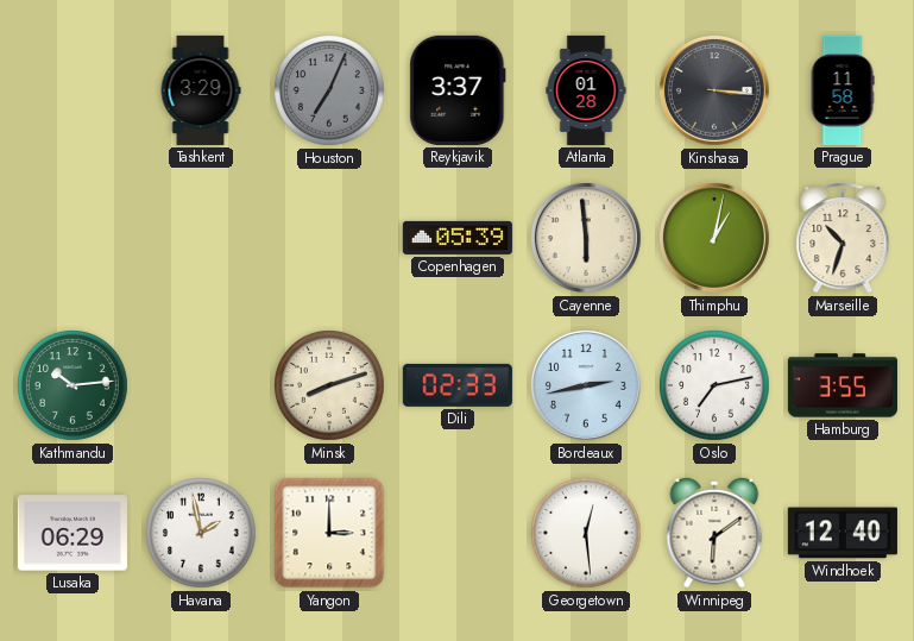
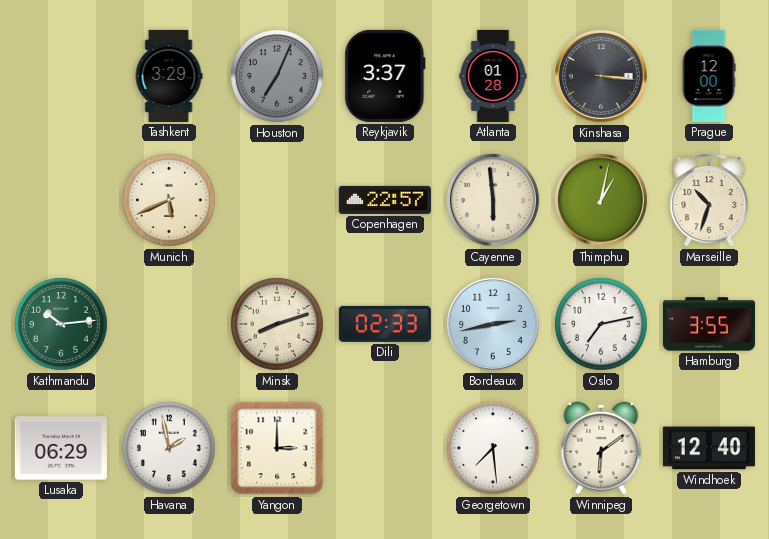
Prague: 11:58 -> 12:00
Munich: none -> 5:41
Copenhagen: 05:39 -> 22:57
Georgetown: 12:29 -> 7:29
